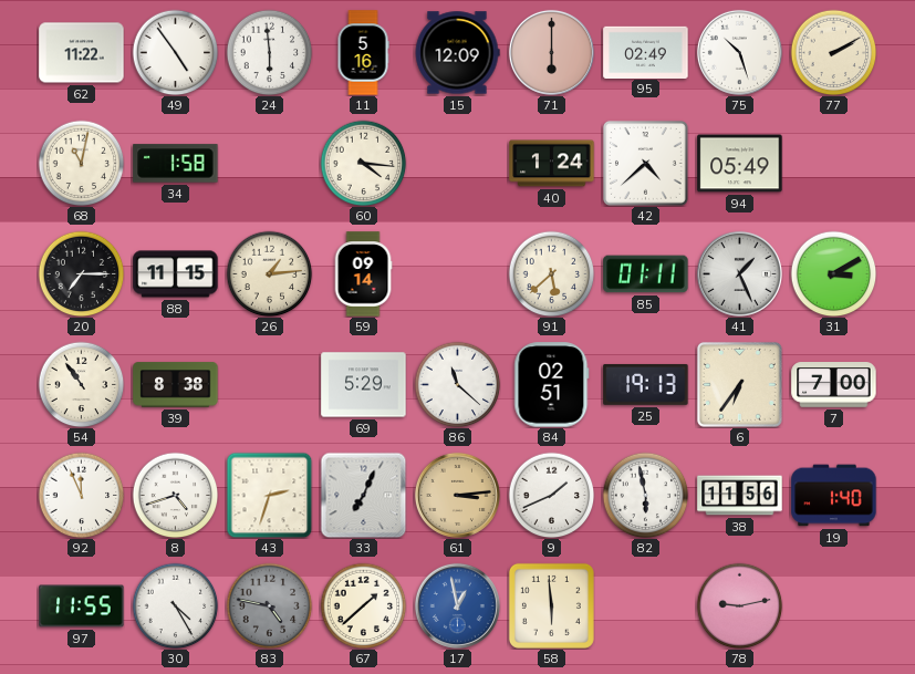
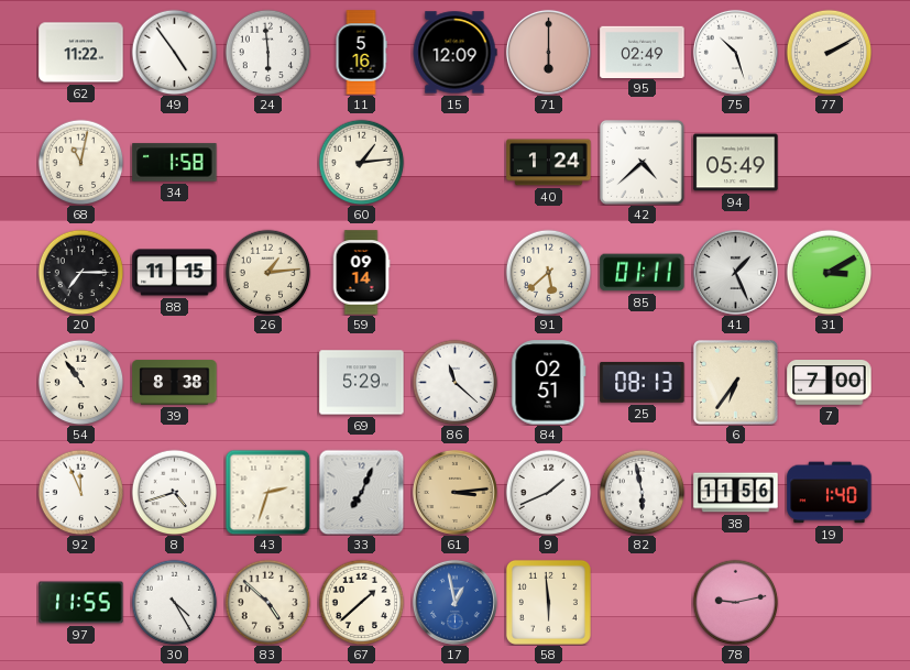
60: 4:16 -> 1:14
25: 19:13 -> 08:13
83: 4:47 -> 4:52
83 dial: grey -> cream
